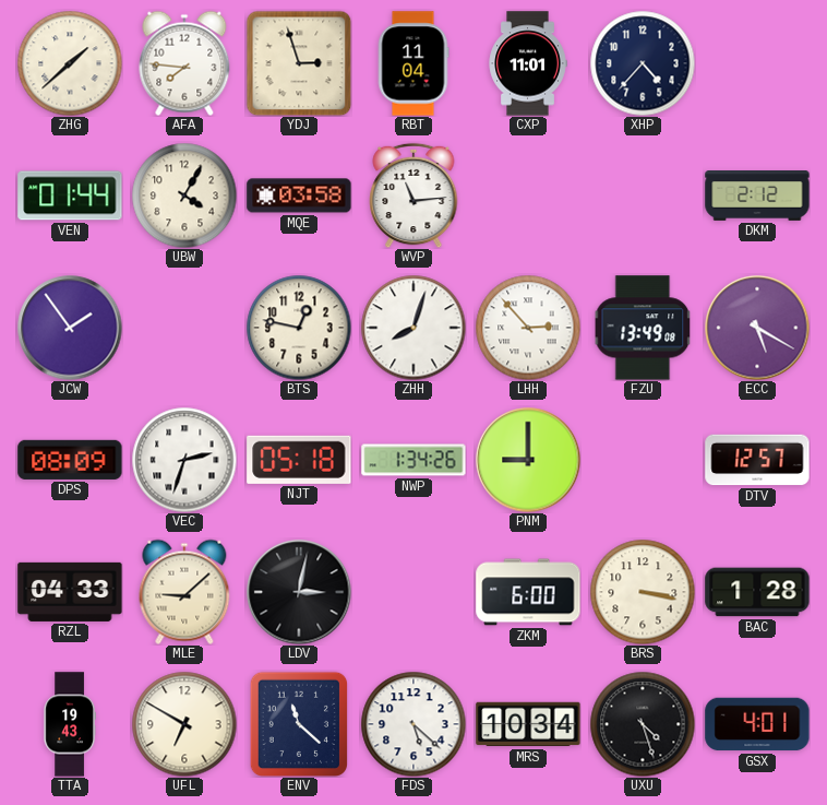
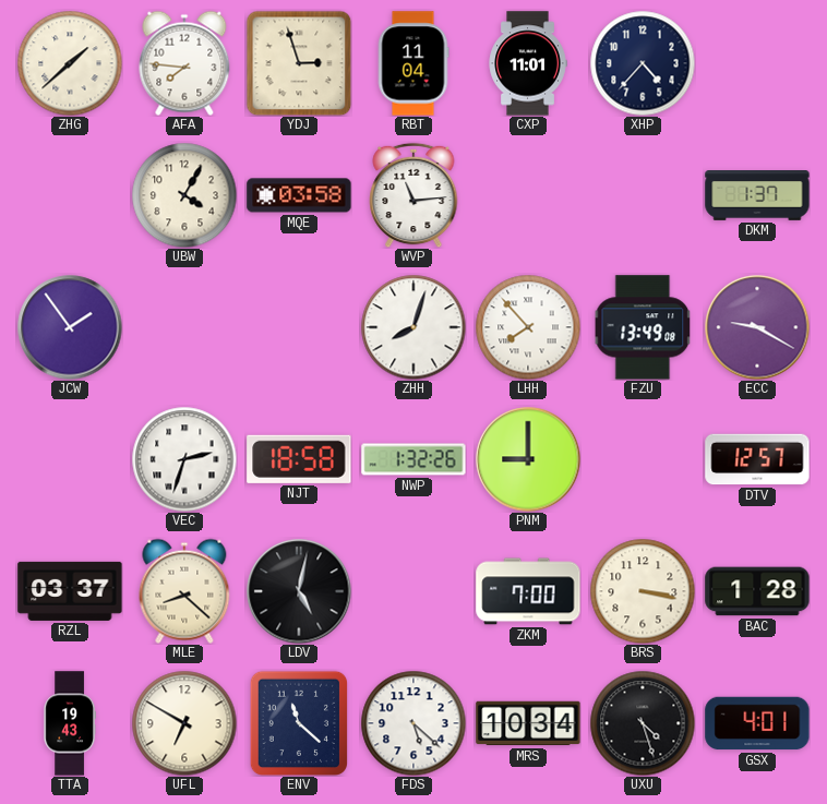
VEN: 01:44 -> none
DKM: 2:12 -> 1:37
BTS: 12:47 -> none
LHH: 2:53 -> 7:53
ECC: 5:20 -> 9:20
DPS: 08:09 -> none
NJT: 05:18 -> 18:58
NWP: 1:34 -> 1:32
RZL: 04:33 -> 03:37
MLE: 9:08 -> 8:22
LDV: 3:02 -> 5:02
ZKM: 6:00 -> 7:00
